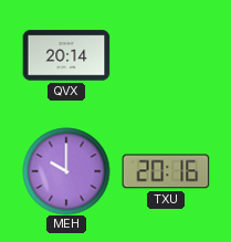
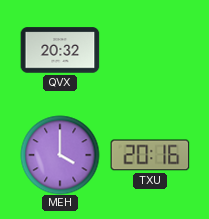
QVX: 20:14 -> 20:32
MEH: 10:00 -> 4:00
